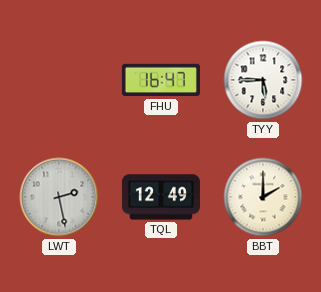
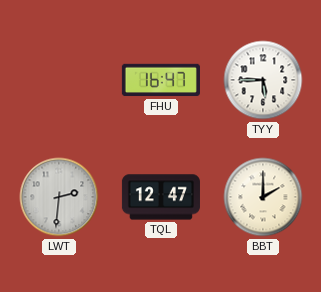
LWT: 2:28 -> 2:31
TQL: 12:49 -> 12:47
